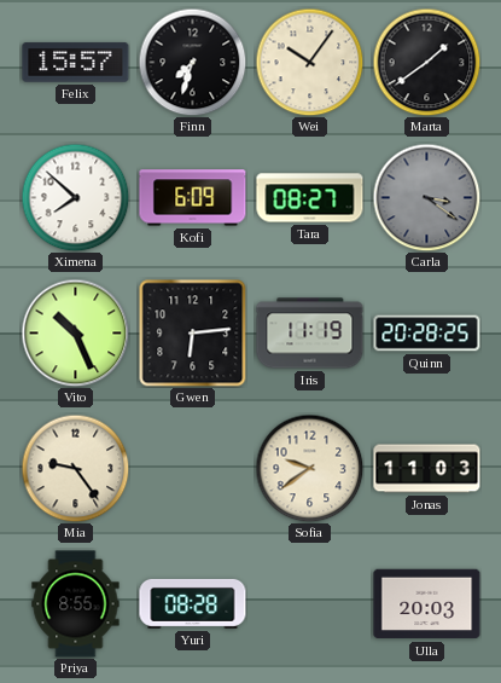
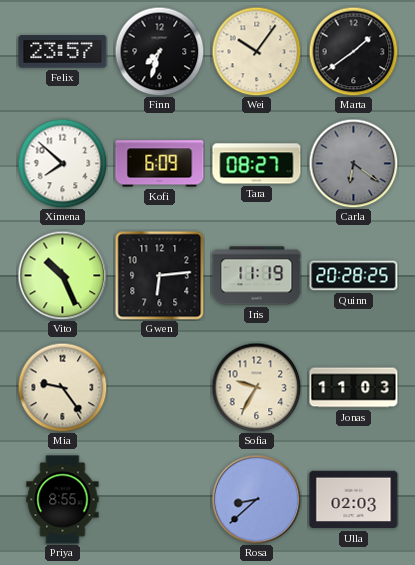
Felix: 15:57 -> 23:57
Carla: 3:21 -> 6:21
Sofia: 9:39 -> 9:35
Yuri: 08:28 -> none
Rosa: none -> 8:38
Ulla: 20:03 -> 02:03
